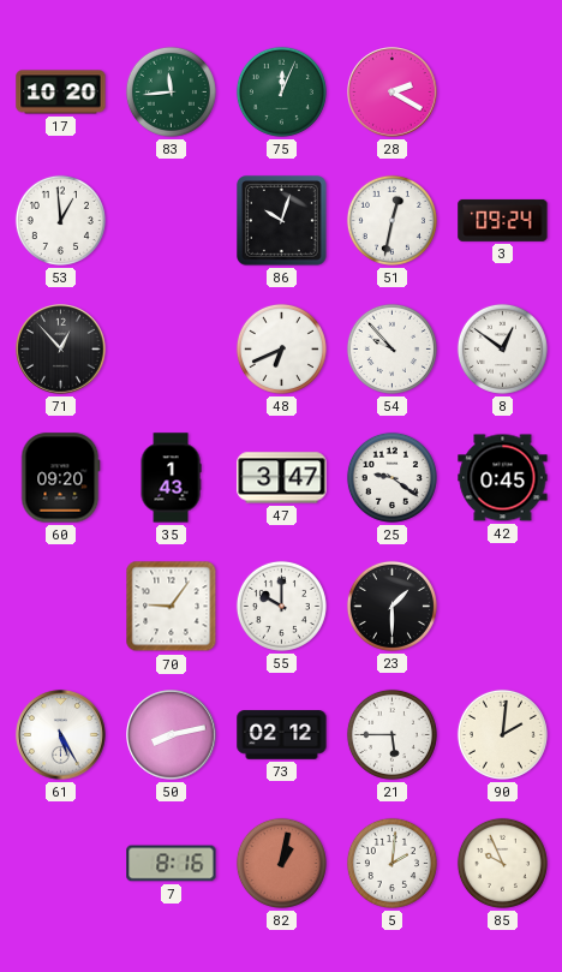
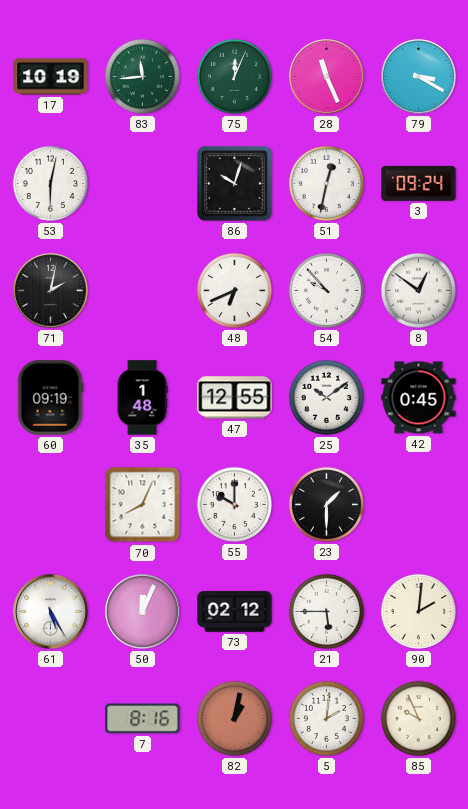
17: 10:20 -> 10:19
28: 2:20 -> 11:26
79: none -> 3:20
53: 12:59 -> 6:02
71: 12:53 -> 2:02
60: 09:20 -> 09:19
35: 1:43 -> 1:48
47: 3:47 -> 12:55
25: 9:21 -> 10:09
70: 9:06 -> 8:04
50: 8:13 -> 12:04
